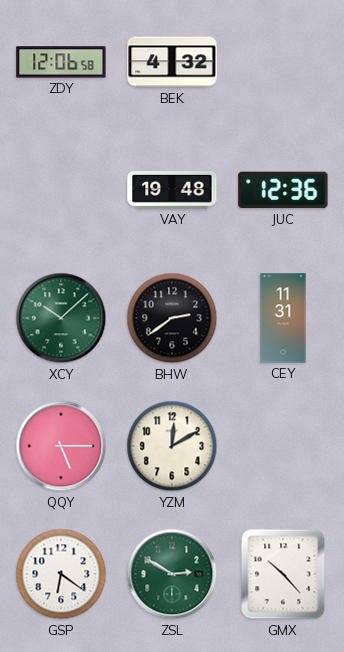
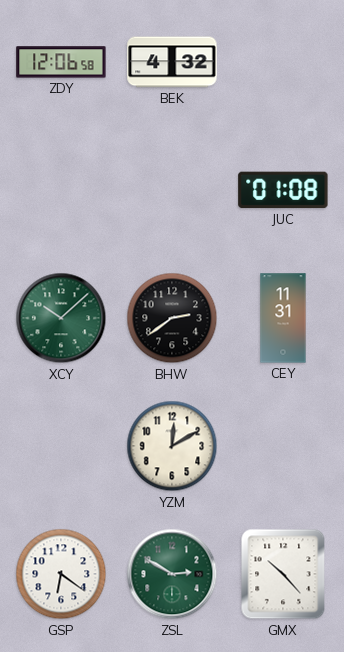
VAY: 19:48 -> none
JUC: 12:36 -> 01:08
QQY: 5:15 -> none
